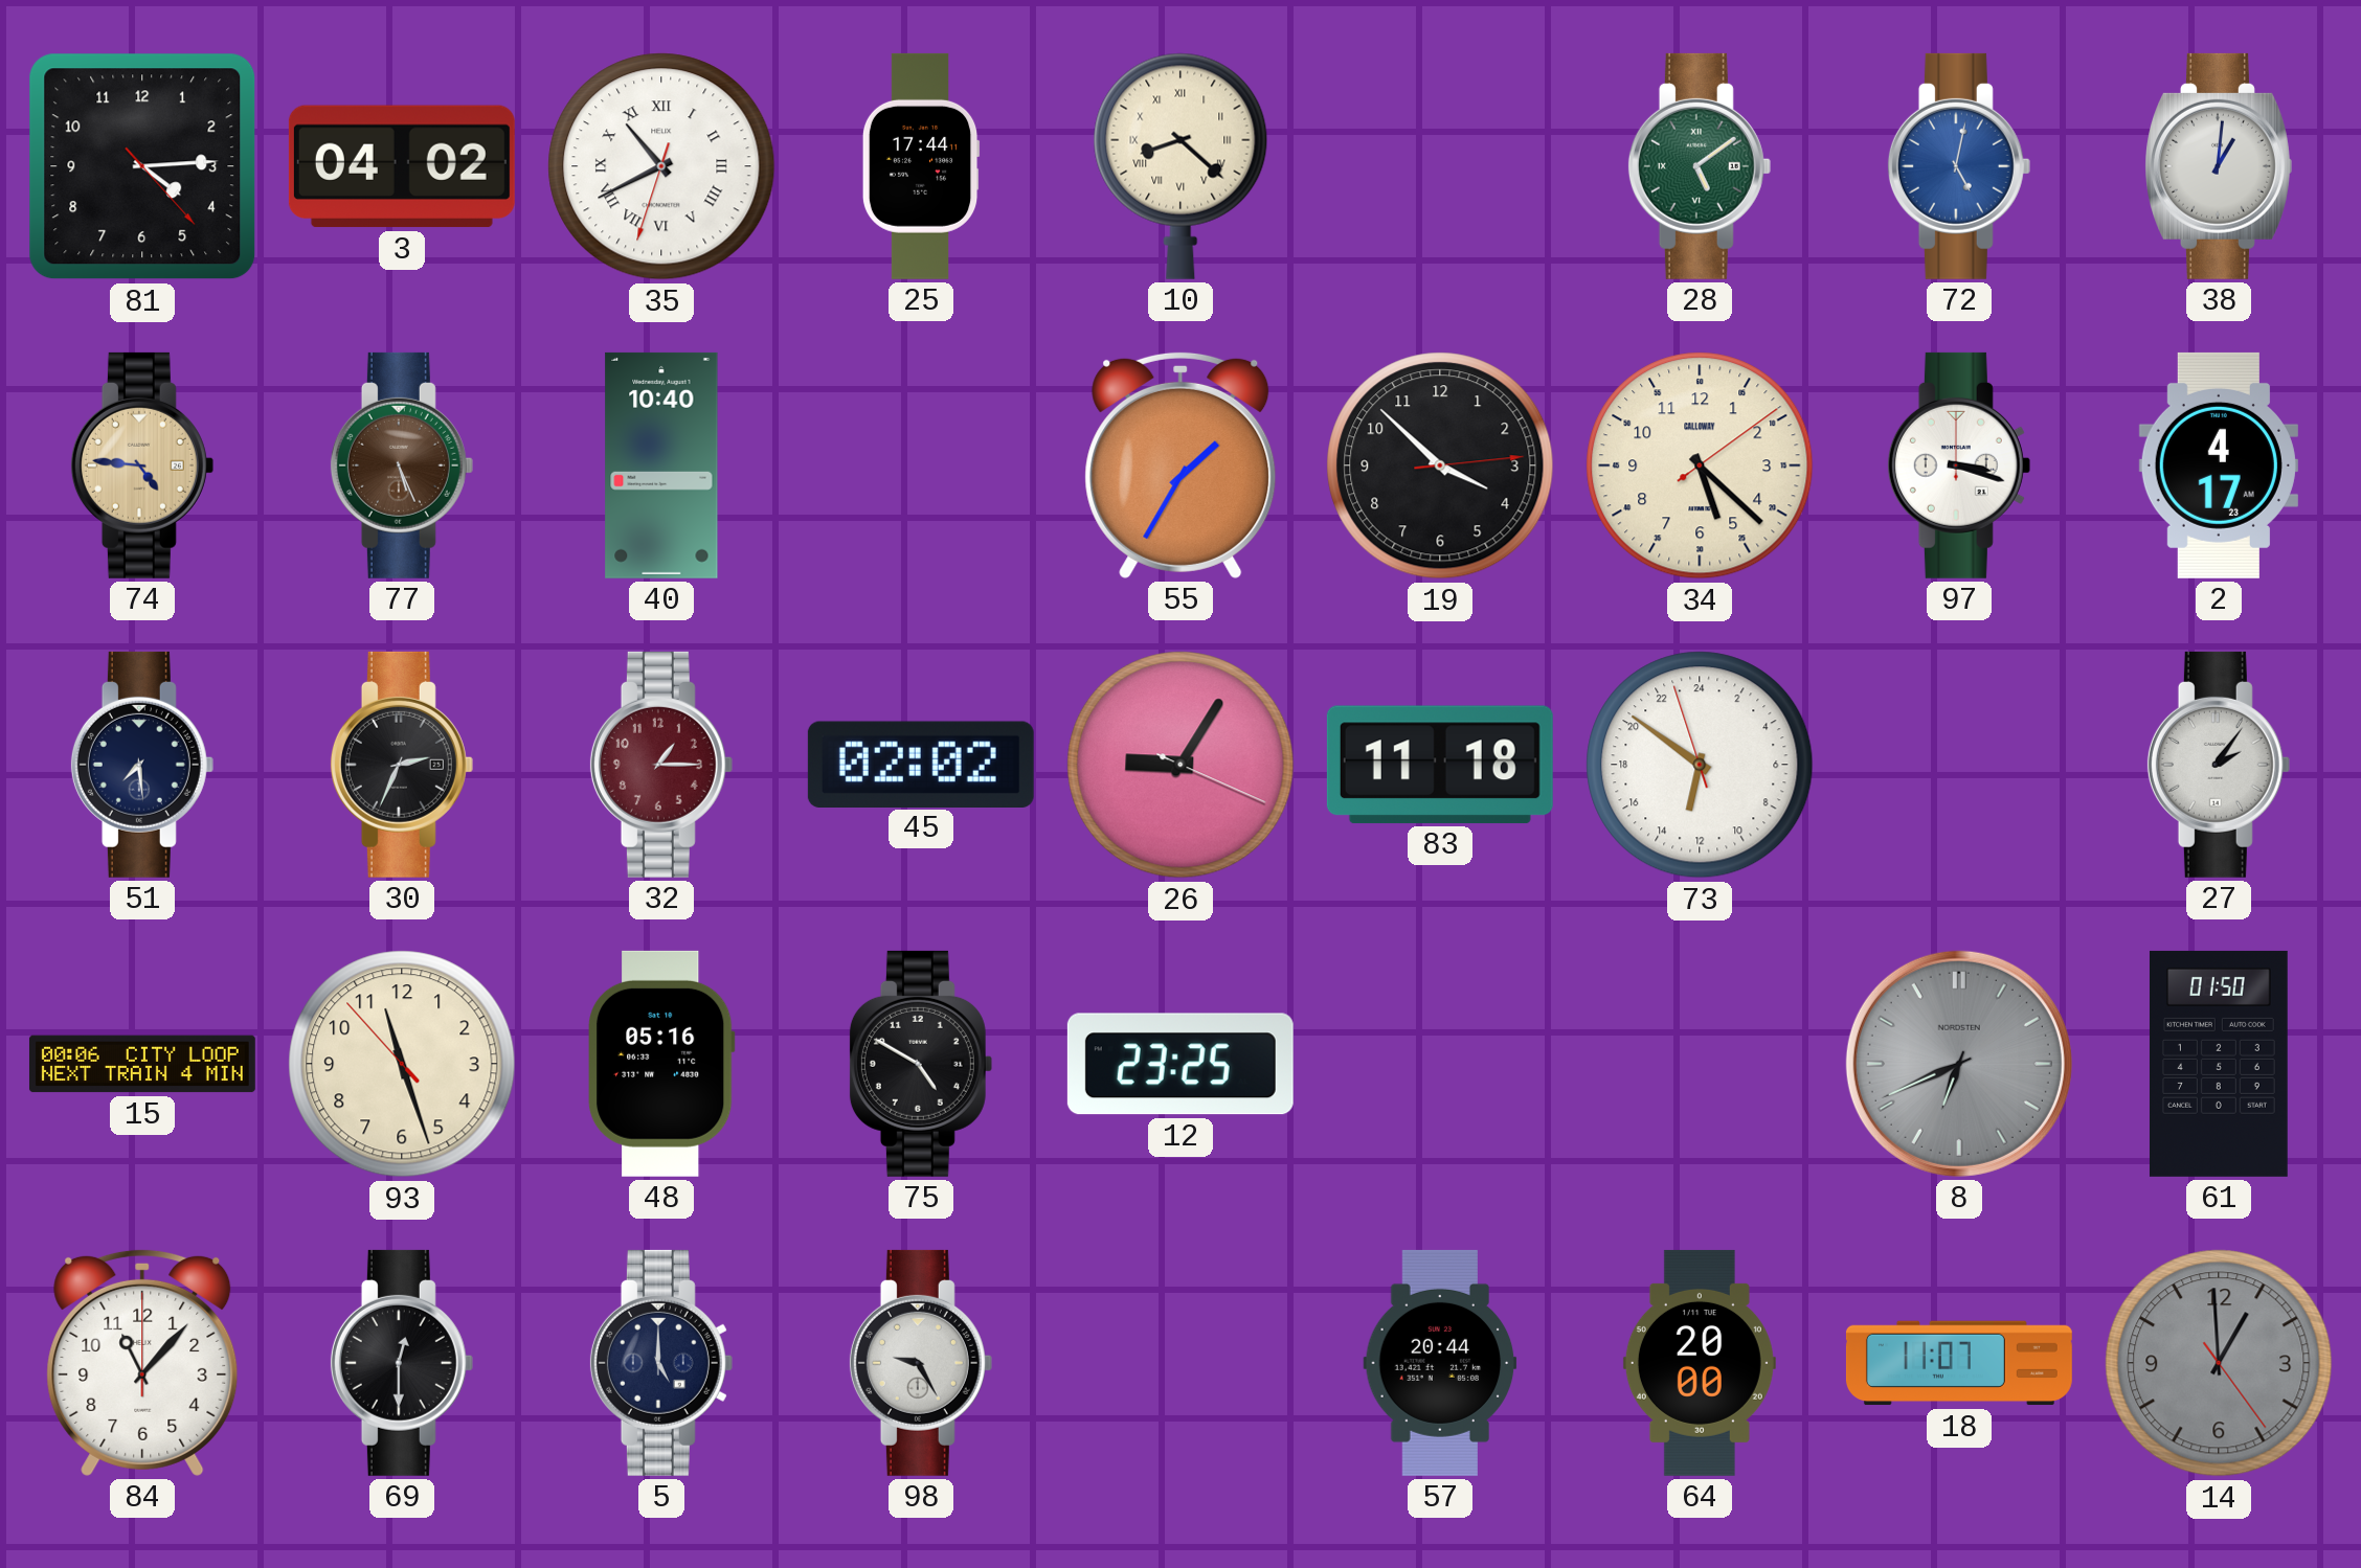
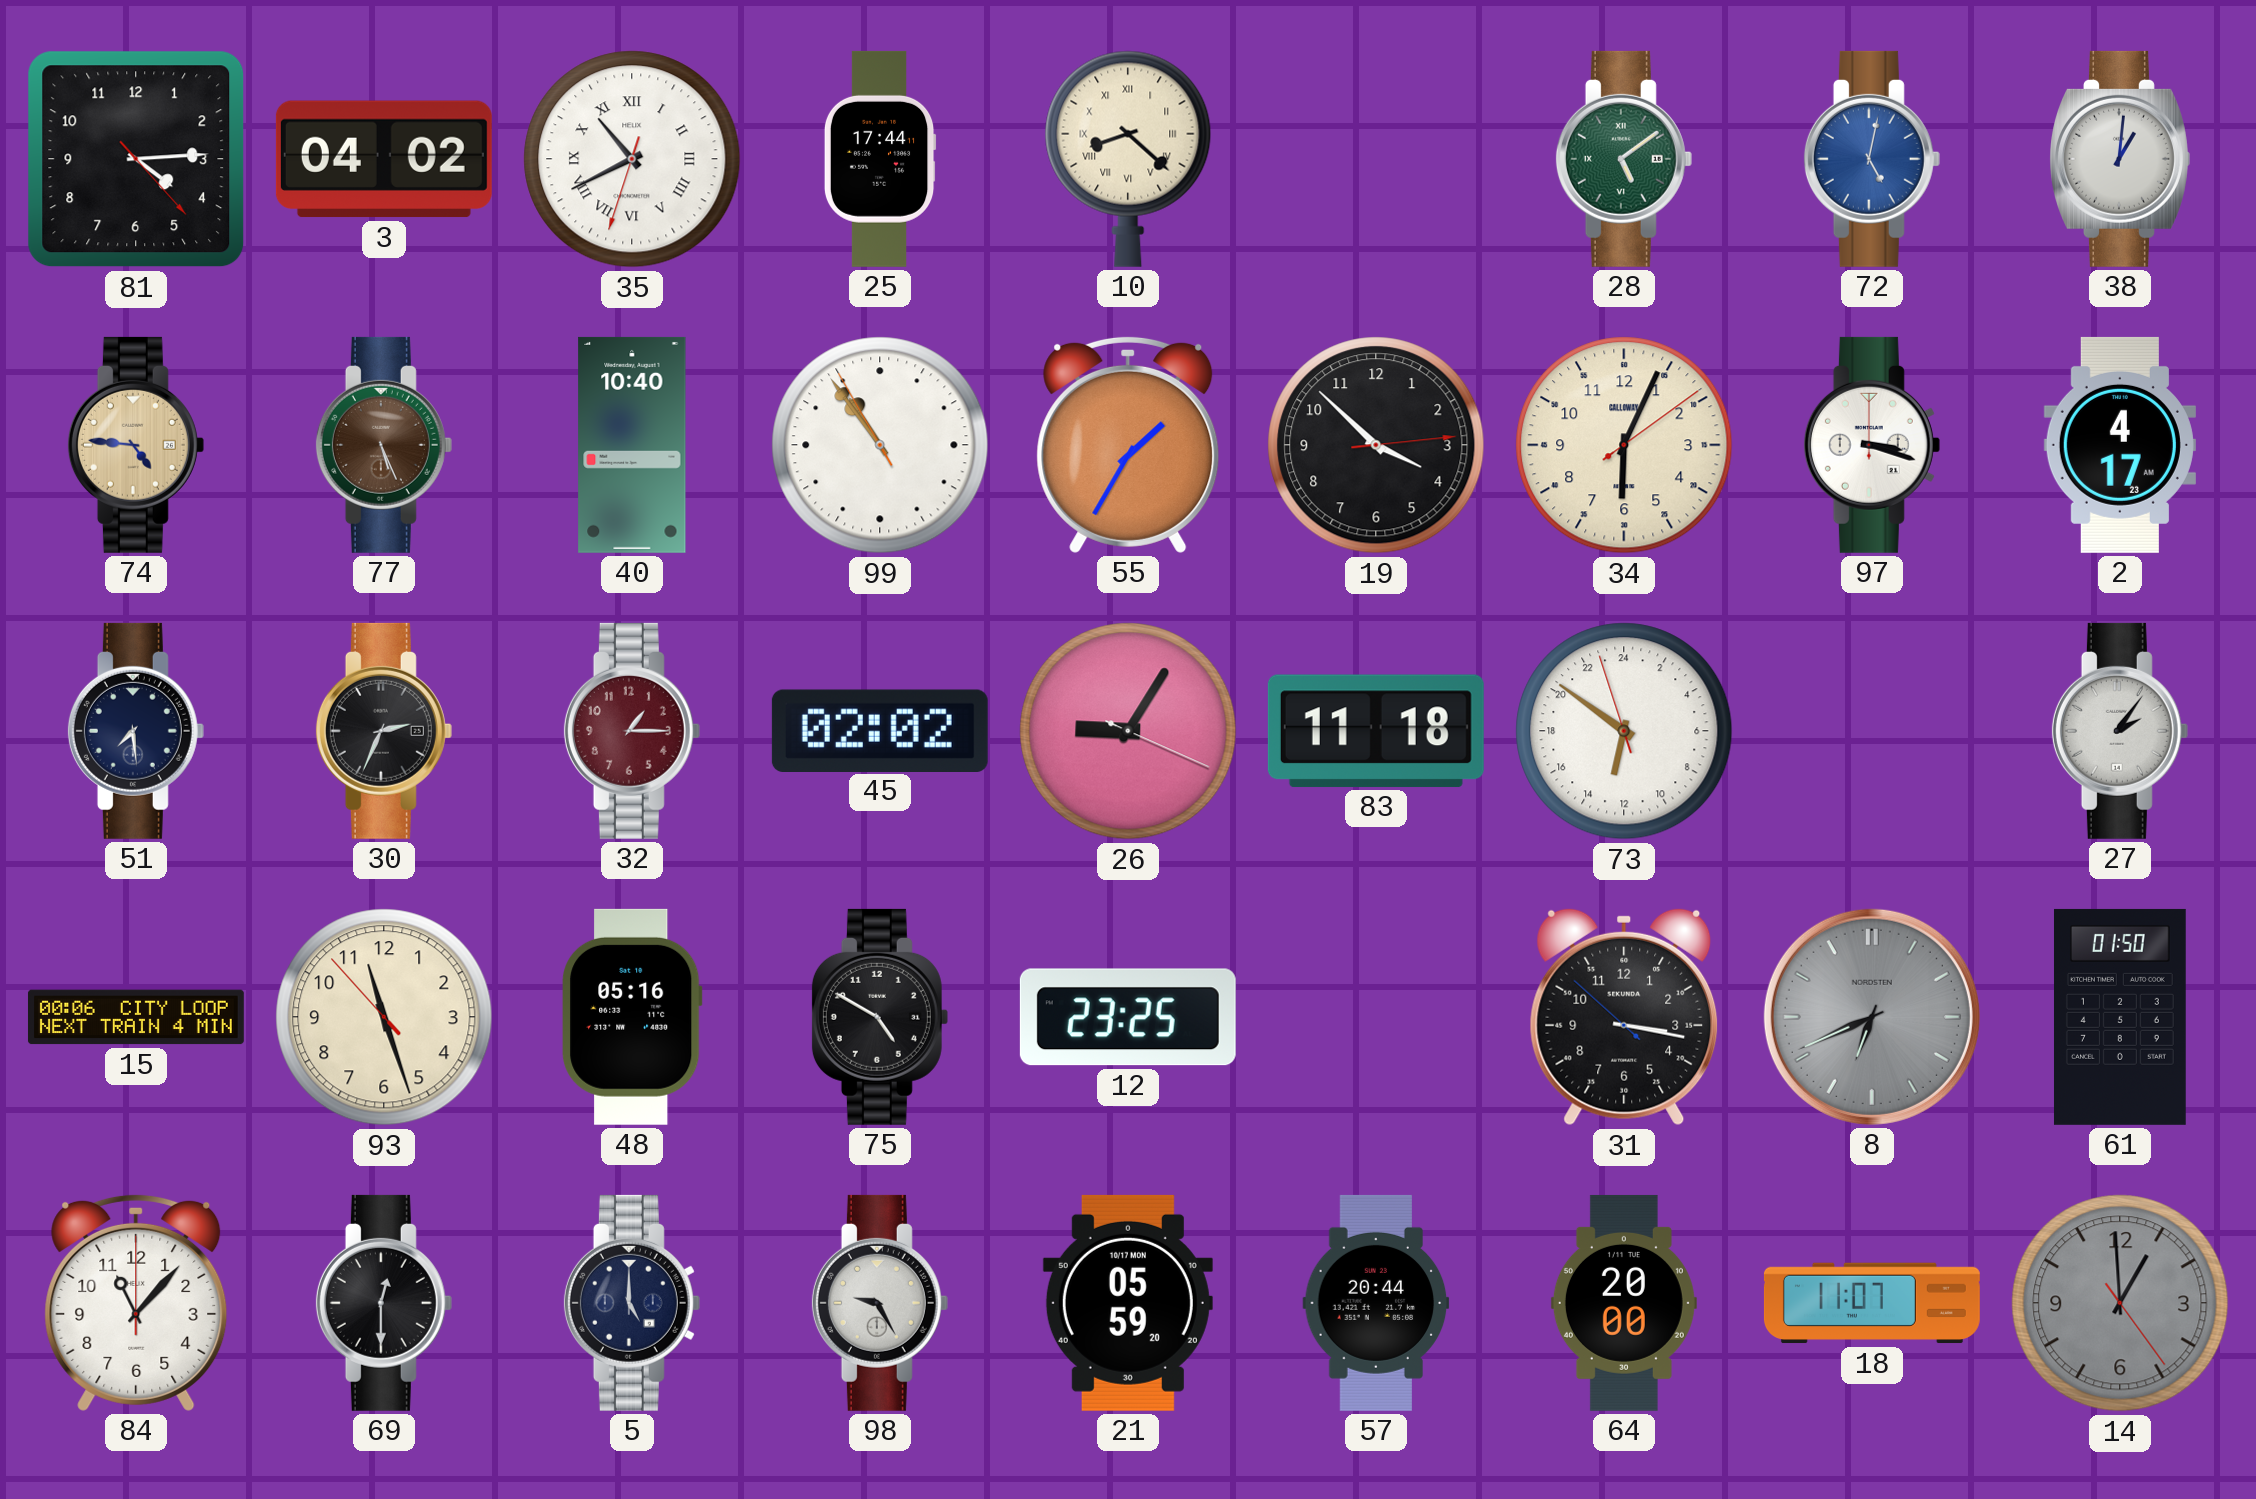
99: none -> 10:53
34: 5:22 -> 6:04
31: none -> 3:16
21: none -> 05:59
